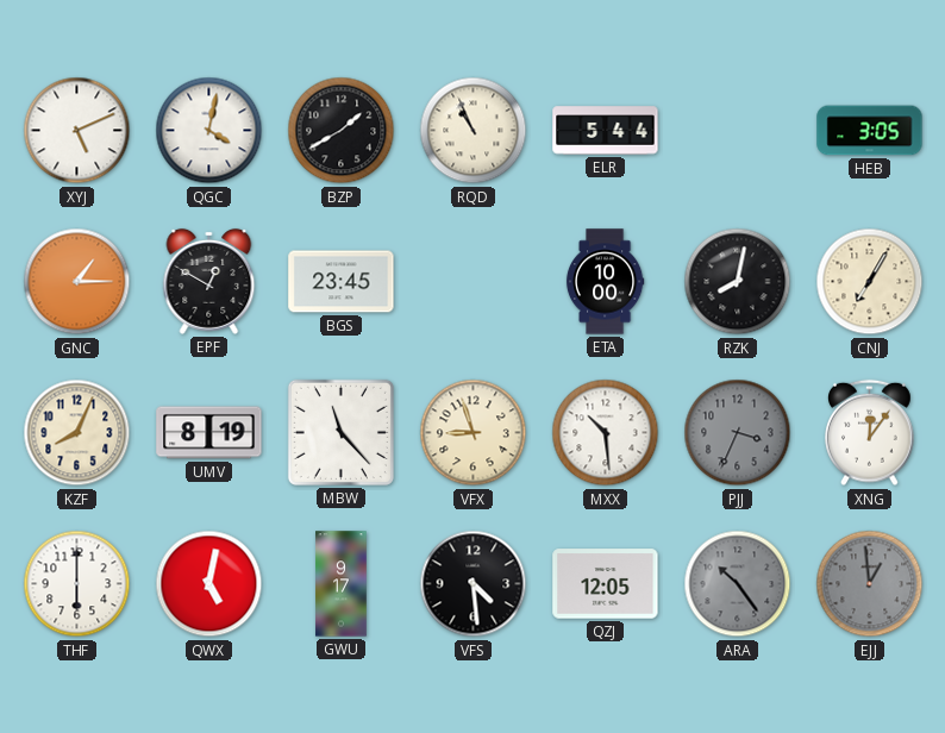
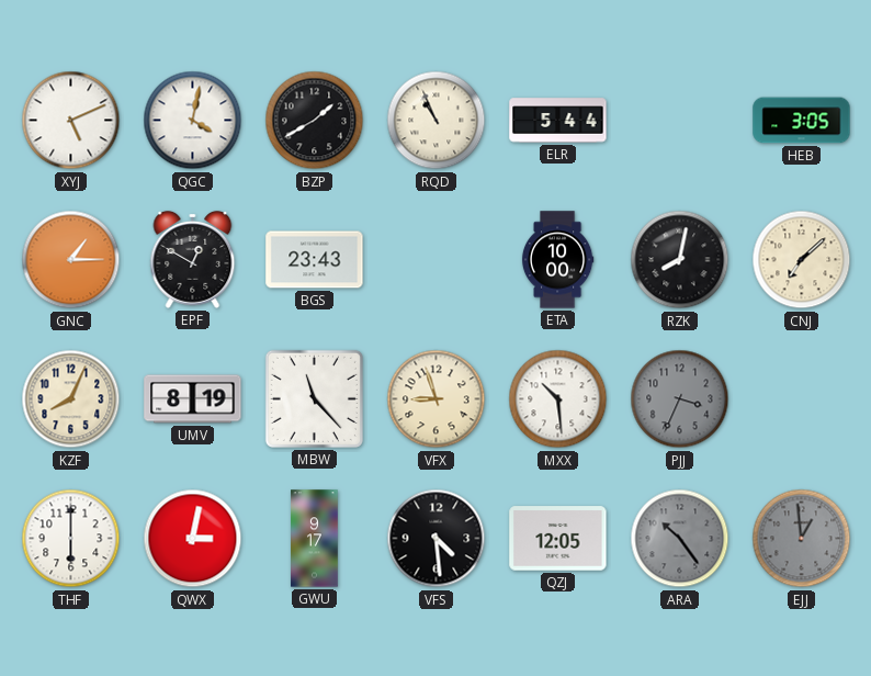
BGS: 23:45 -> 23:43
CNJ: 7:05 -> 7:08
XNG: 12:06 -> none
QWX: 5:02 -> 3:02
